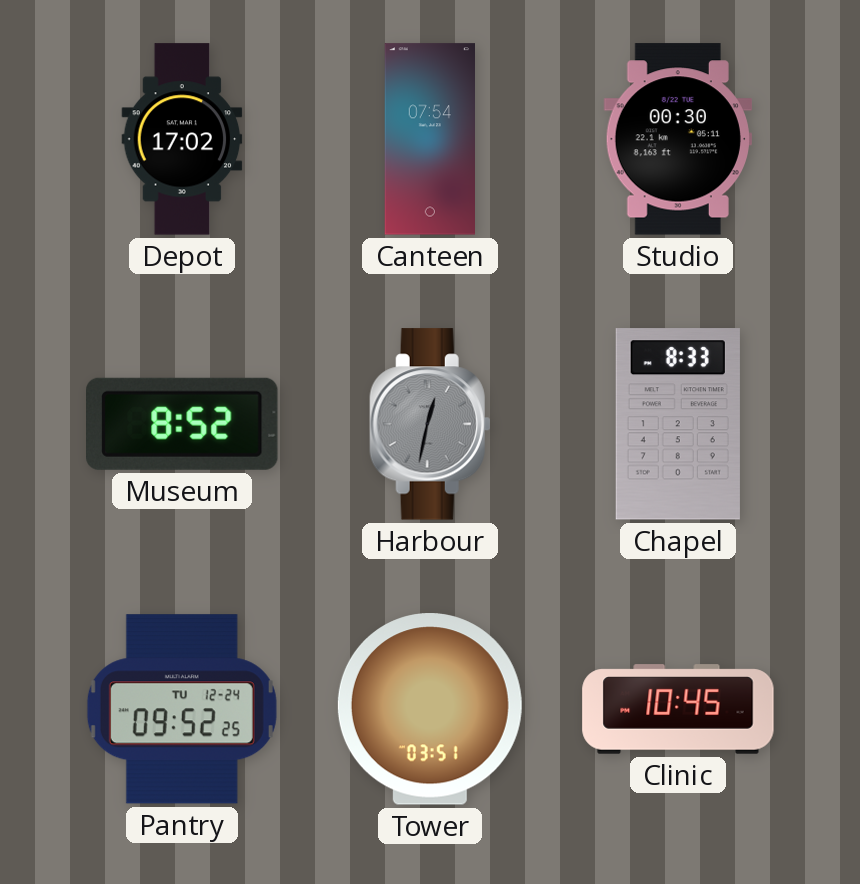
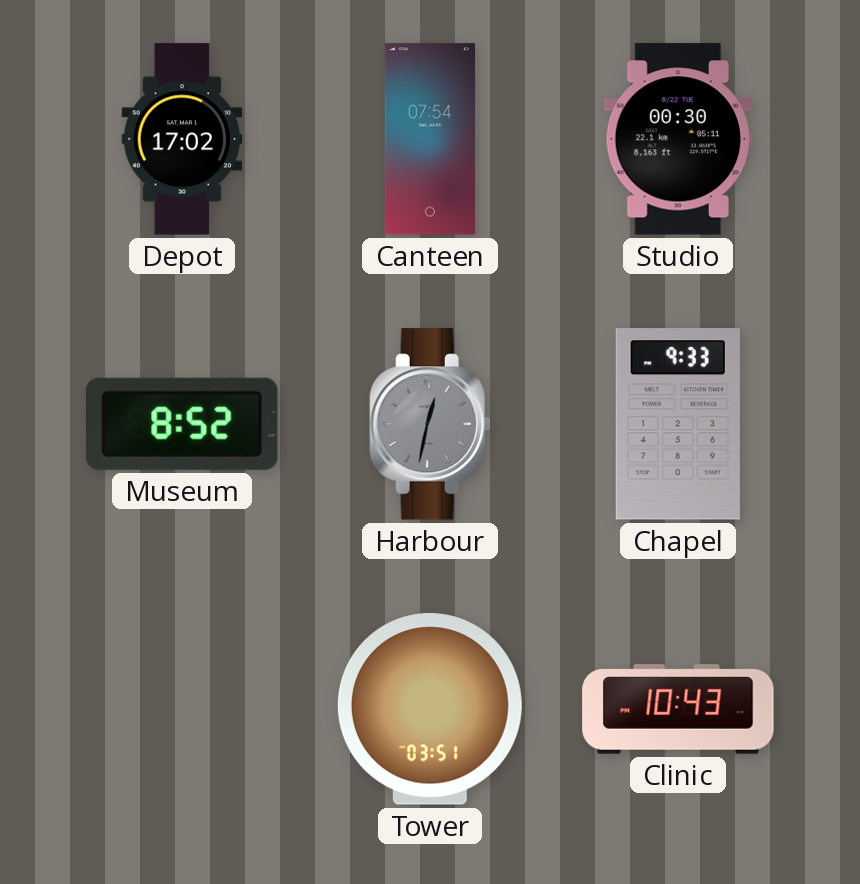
Chapel: 8:33 -> 9:33
Pantry: 09:52 -> none
Clinic: 10:45 -> 10:43
